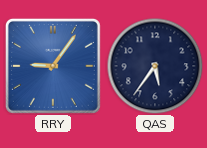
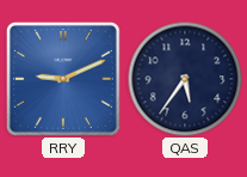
RRY: 9:06 -> 9:11
